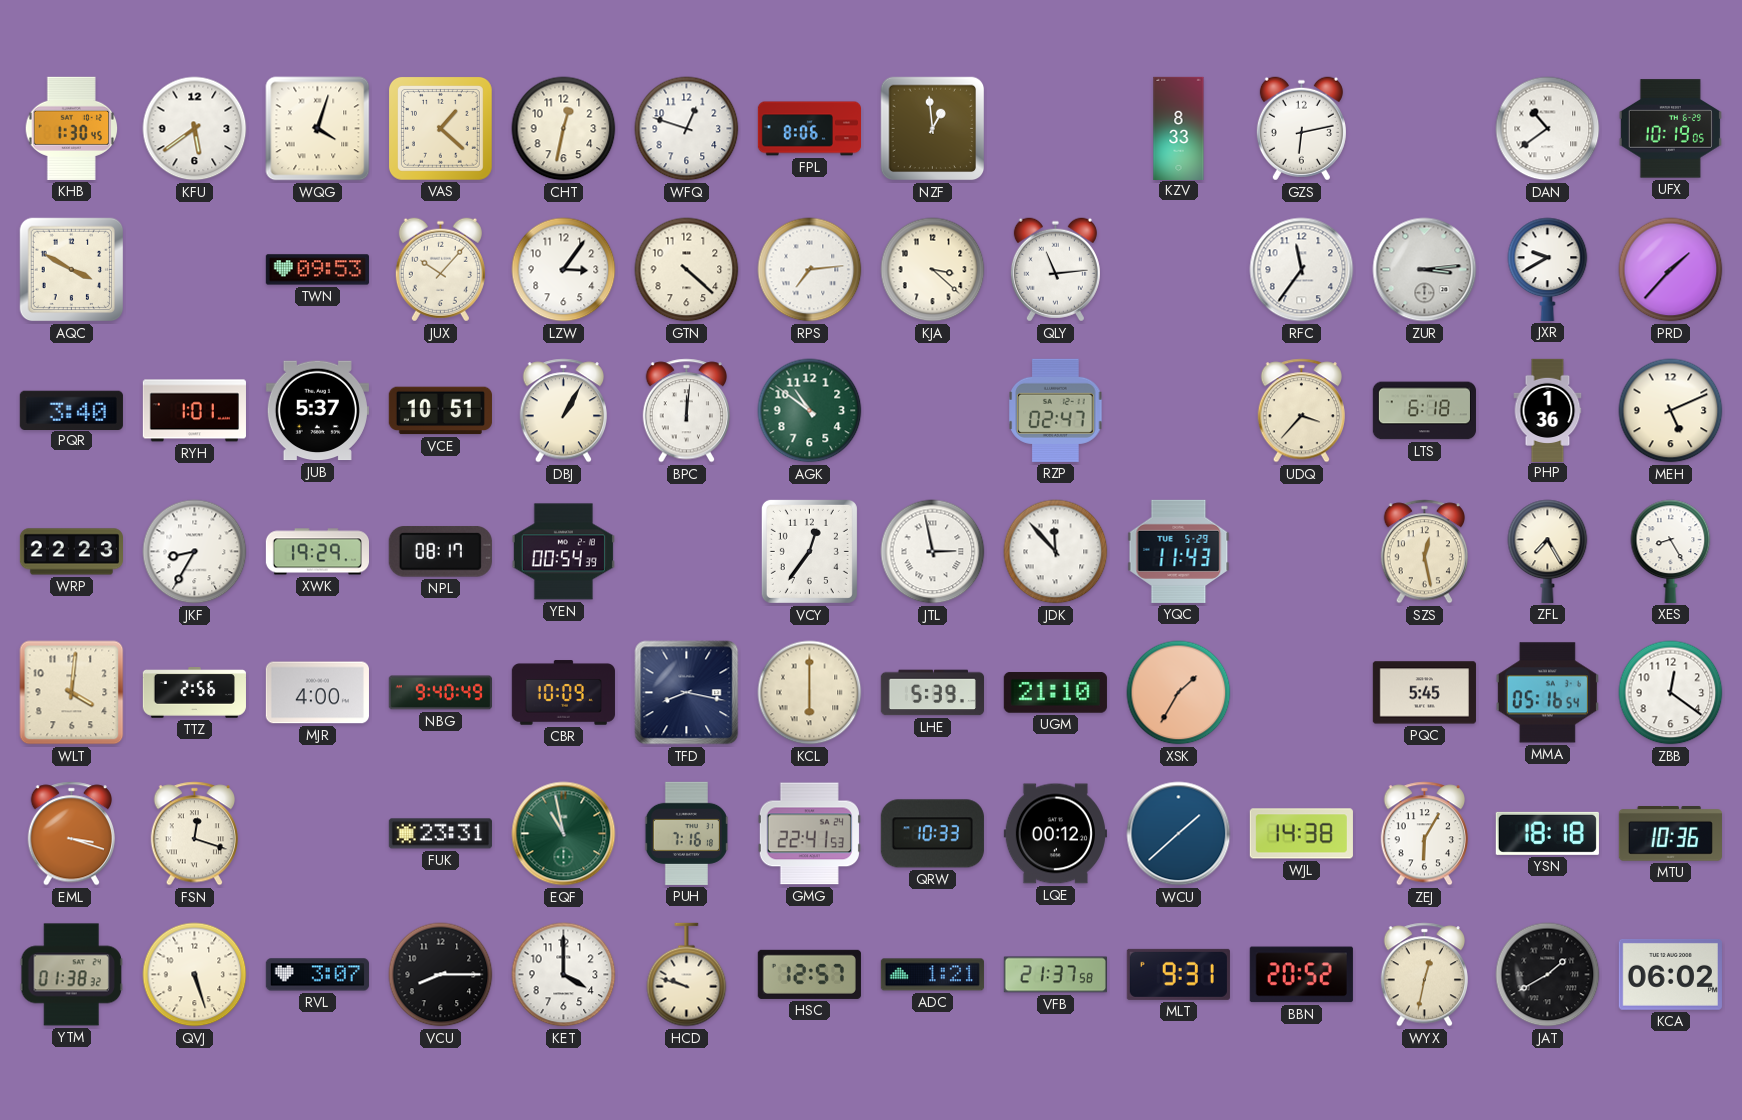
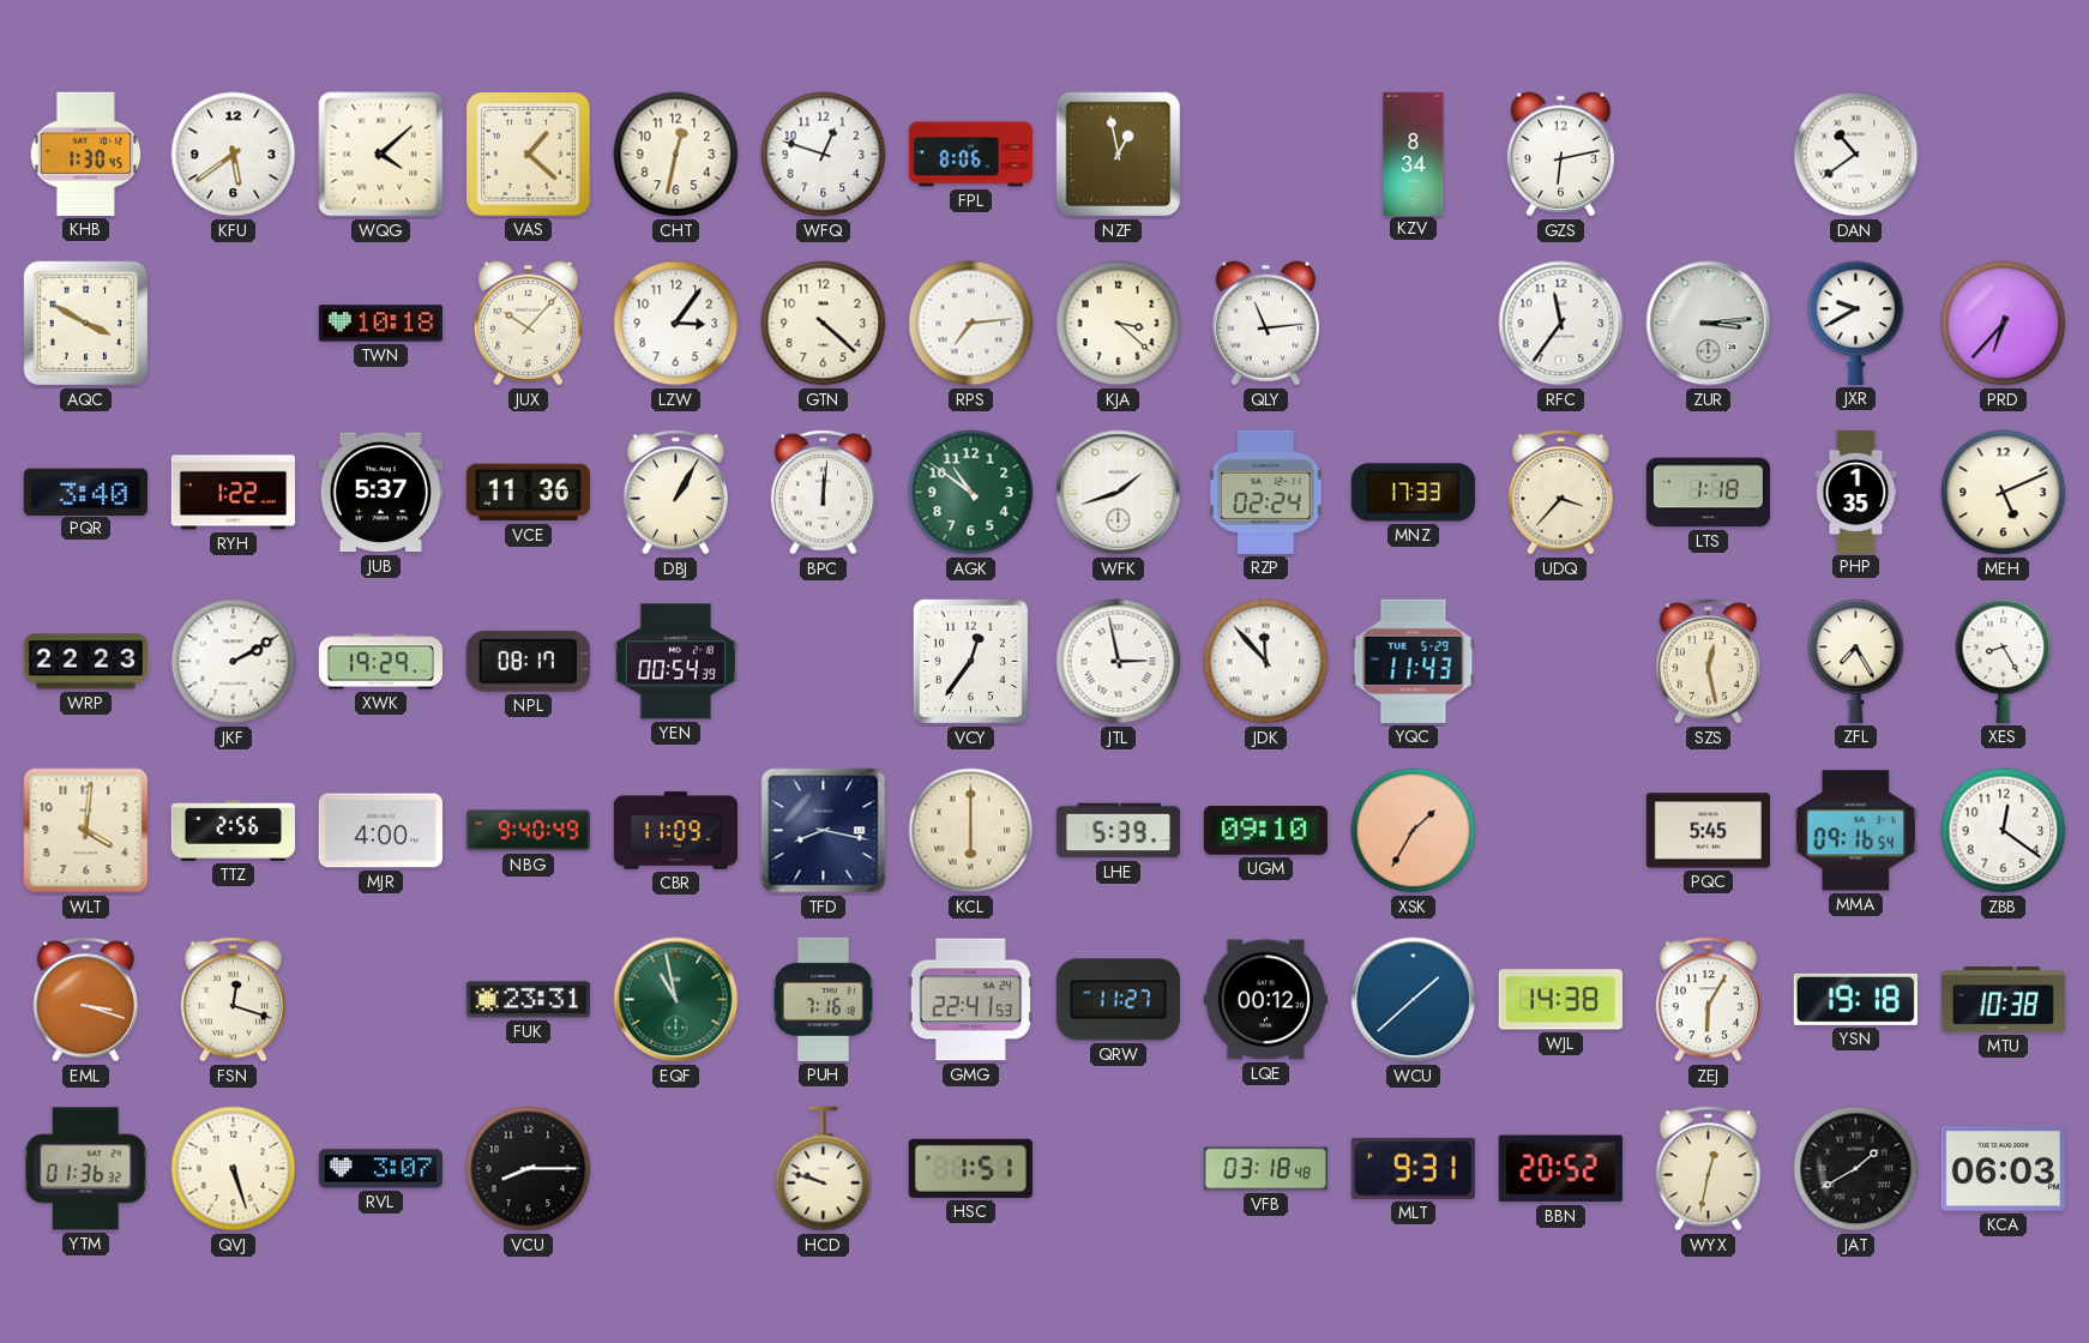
WQG: 4:03 -> 4:08
NZF: 12:59 -> 12:58
KZV: 8:33 -> 8:34
UFX: 10:19 -> none
TWN: 09:53 -> 10:18
PRD: 1:37 -> 6:37
RYH: 1:01 -> 1:22
VCE: 10:51 -> 11:36
WFK: none -> 1:42
RZP: 02:47 -> 02:24
MNZ: none -> 17:33
LTS: 6:18 -> 1:18
PHP: 1:36 -> 1:35
JKF: 8:35 -> 2:10
CBR: 10:09 -> 11:09
UGM: 21:10 -> 09:10
MMA: 05:16 -> 09:16
QRW: 10:33 -> 11:27
YSN: 18:18 -> 19:18
MTU: 10:36 -> 10:38
YTM: 01:38 -> 01:36
KET: 4:00 -> none
HSC: 12:57 -> 1:51
ADC: 1:21 -> none
VFB: 21:37 -> 03:18
KCA: 06:02 -> 06:03
